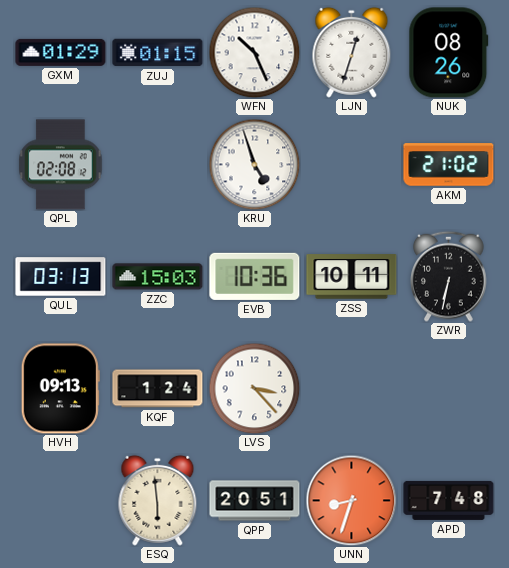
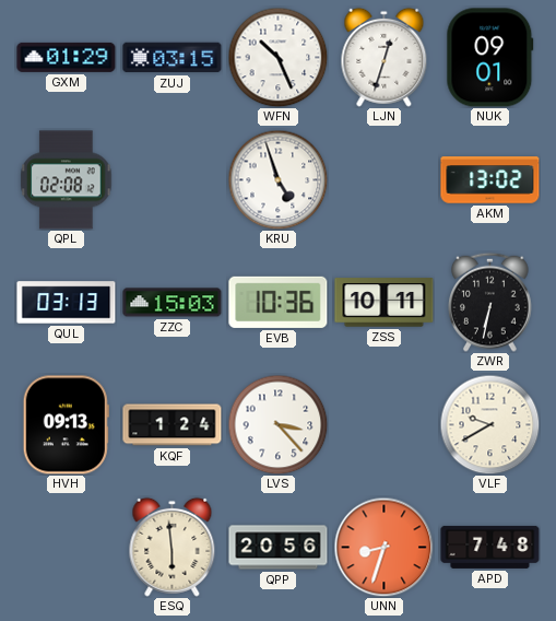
ZUJ: 01:15 -> 03:15
NUK: 08:26 -> 09:01
AKM: 21:02 -> 13:02
VLF: none -> 9:40
QPP: 20:51 -> 20:56
